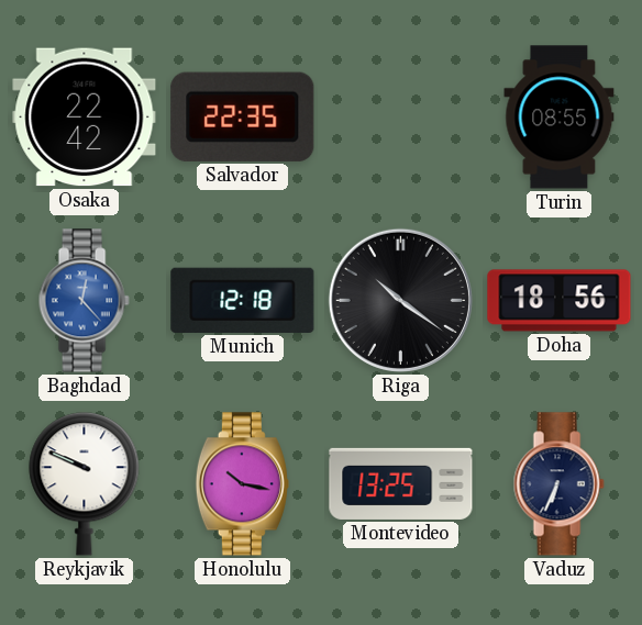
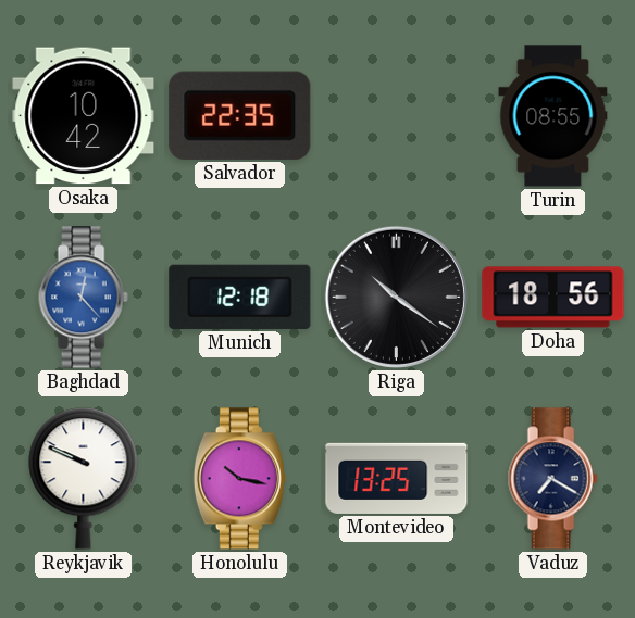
Osaka: 22:42 -> 10:42
Vaduz: 6:34 -> 7:20
